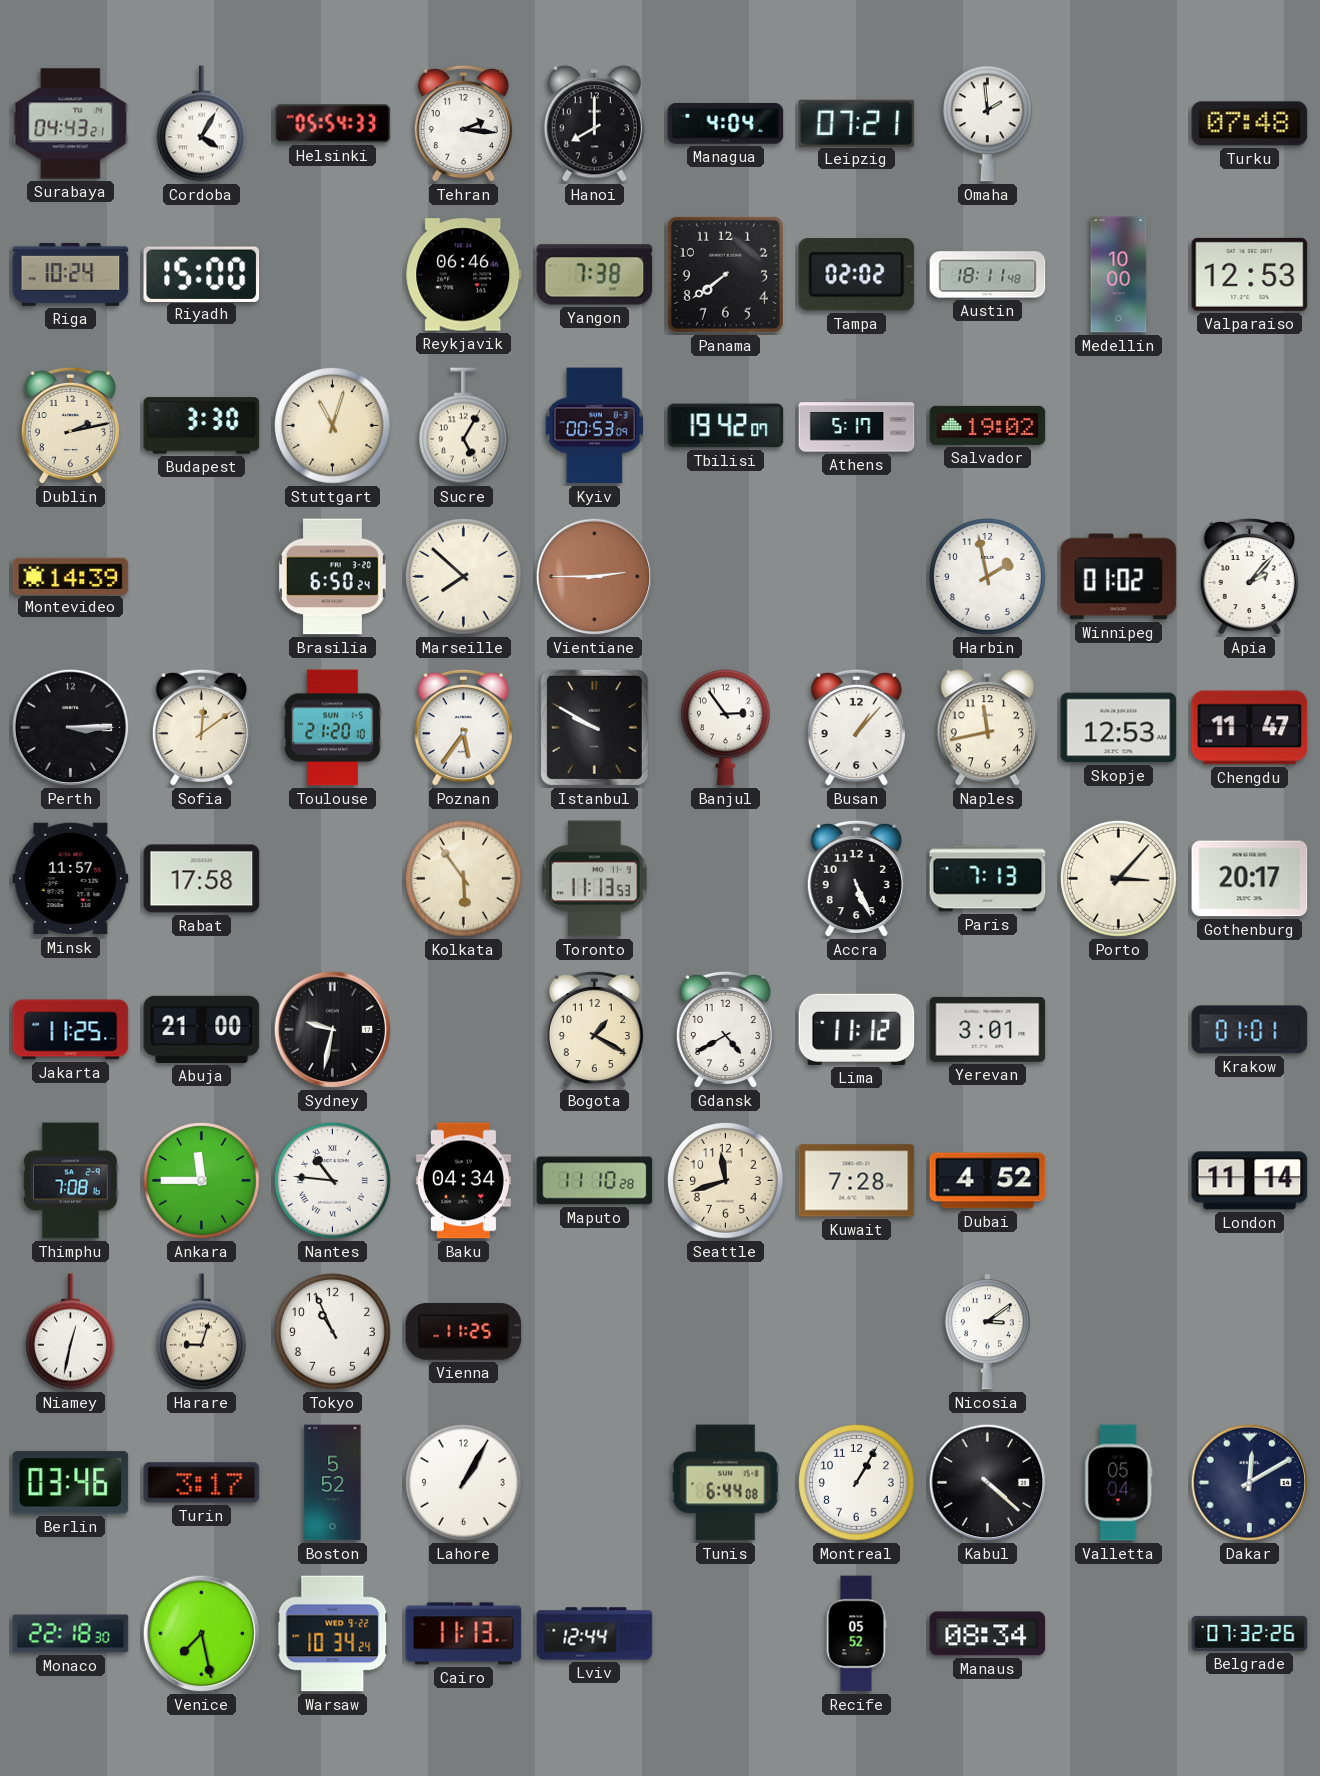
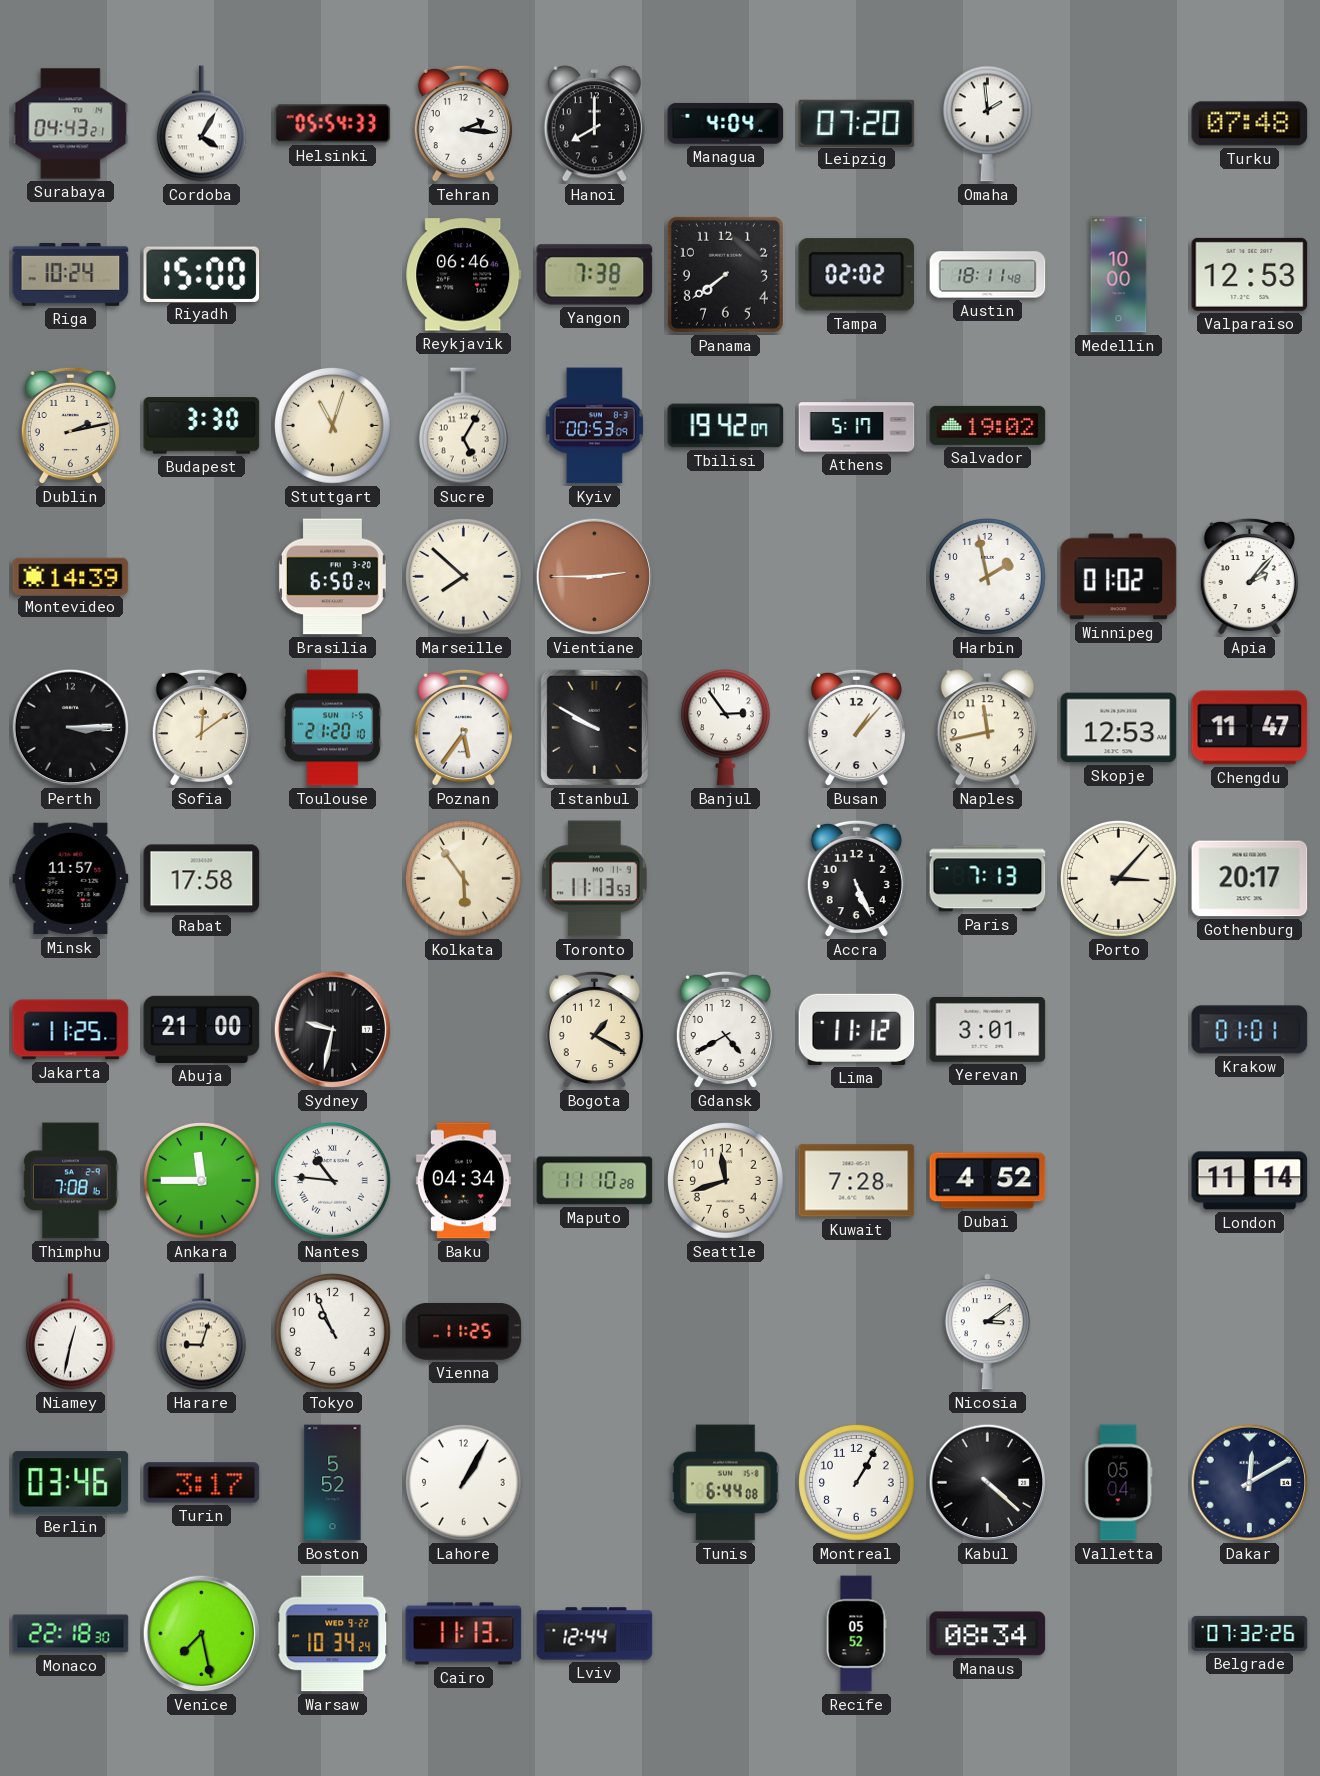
Leipzig: 07:21 -> 07:20
